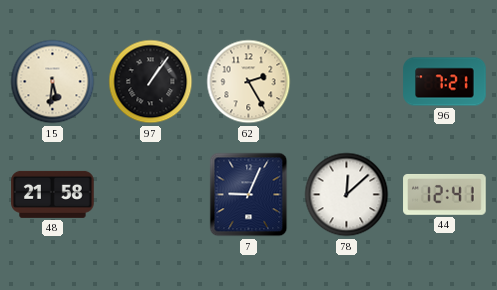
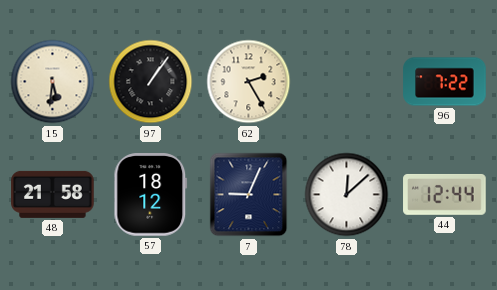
96: 7:21 -> 7:22
57: none -> 18:12
44: 12:41 -> 12:44
